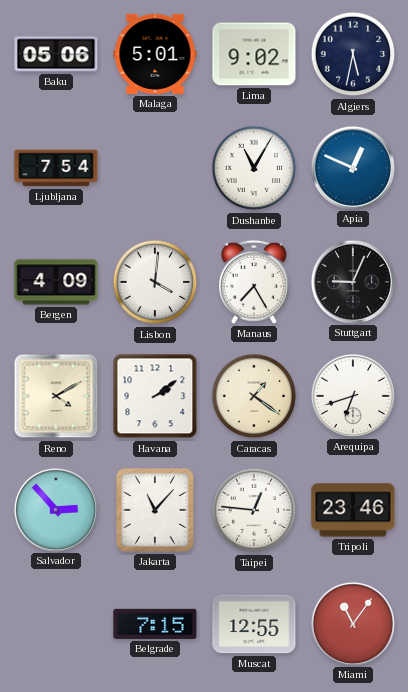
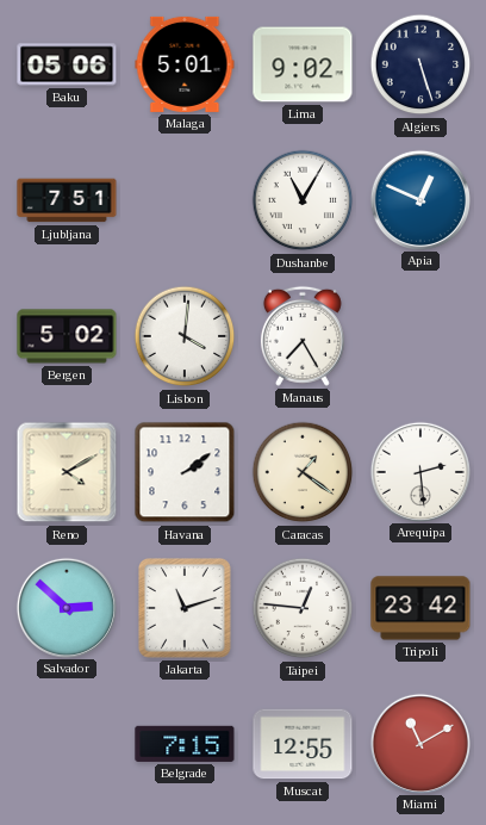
Algiers: 5:32 -> 5:27
Ljubljana: 7:54 -> 7:51
Bergen: 4:09 -> 5:02
Stuttgart: 9:04 -> none
Arequipa: 6:42 -> 2:29
Salvador: 2:53 -> 2:52
Jakarta: 11:07 -> 11:12
Tripoli: 23:46 -> 23:42
Miami: 11:06 -> 11:10
